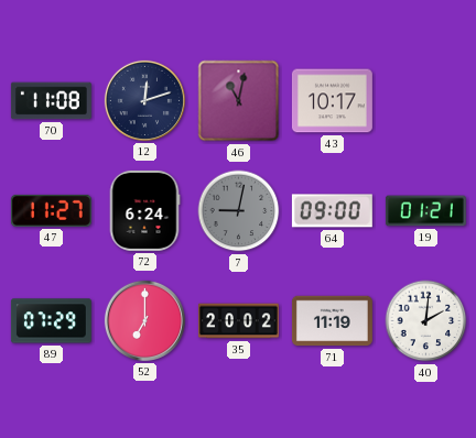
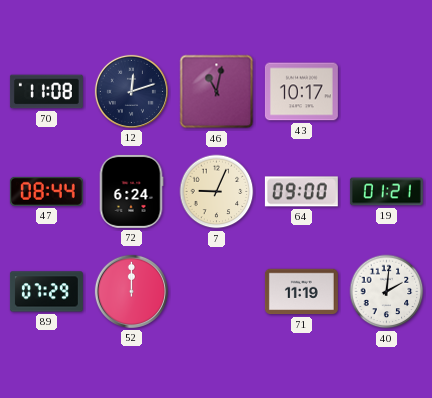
47: 11:27 -> 08:44
7: 9:02 -> 9:04
7 dial: grey -> cream
52: 7:00 -> 12:00
35: 20:02 -> none
